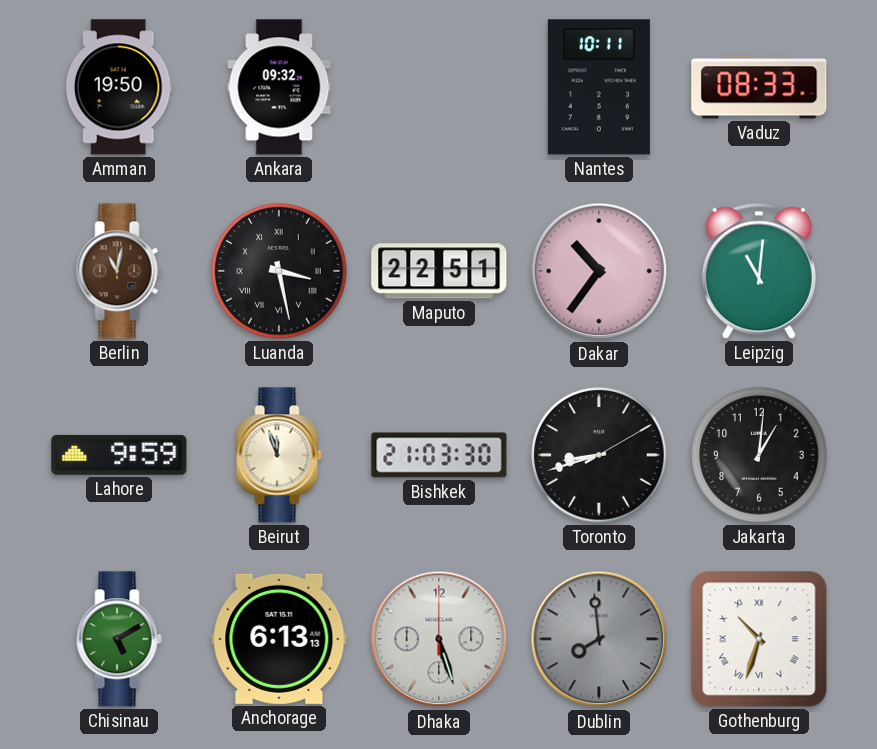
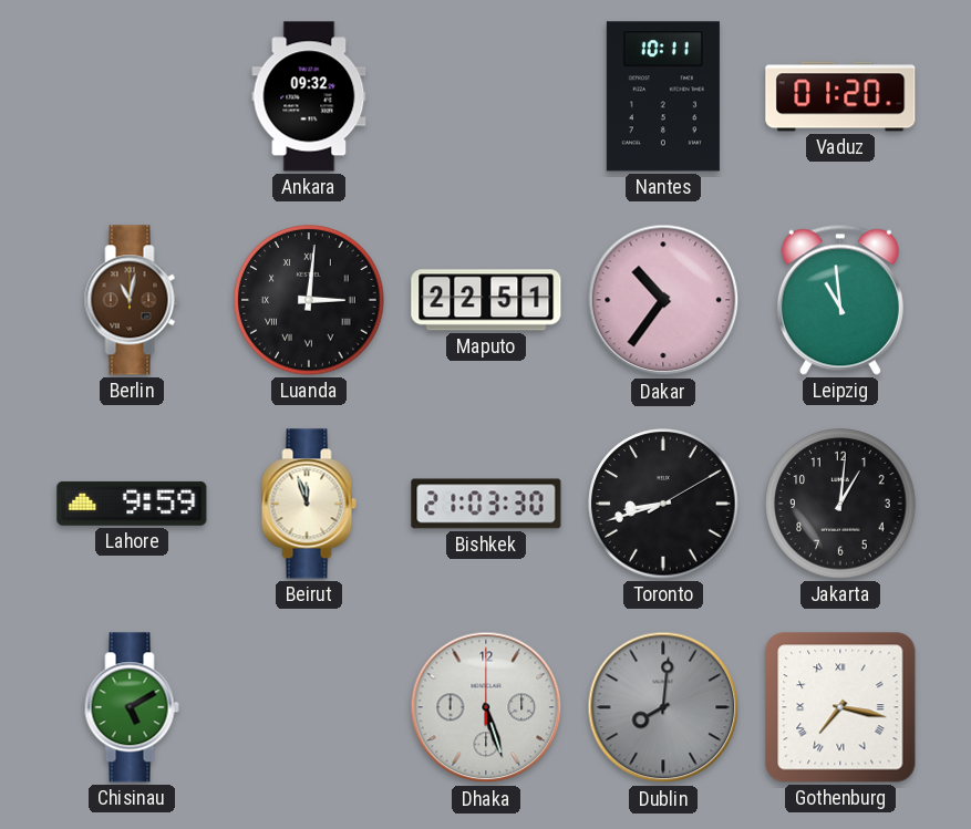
Amman: 19:50 -> none
Vaduz: 08:33 -> 01:20
Luanda: 3:28 -> 3:01
Leipzig: 11:01 -> 10:59
Anchorage: 6:13 -> none
Dublin: 7:59 -> 8:01
Gothenburg: 10:33 -> 7:17
